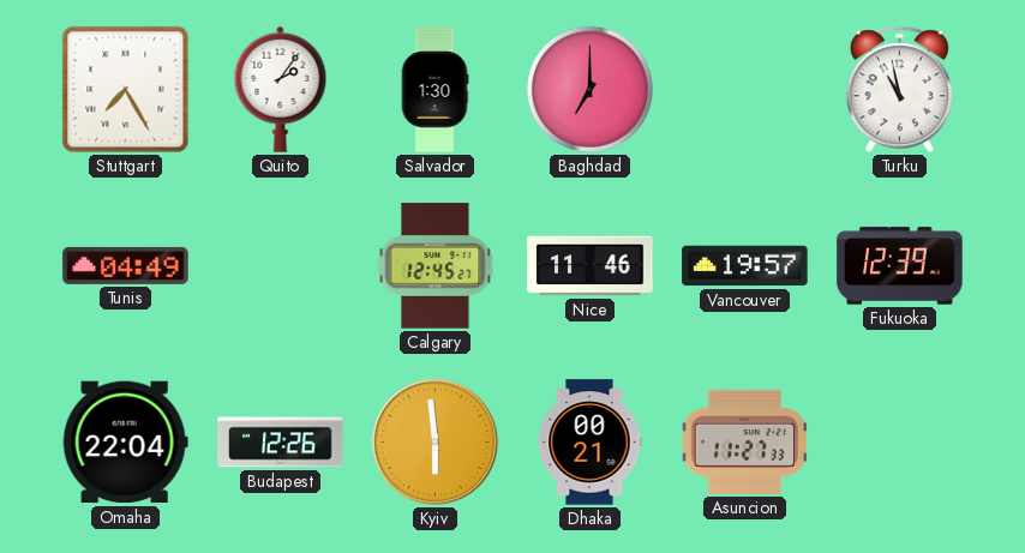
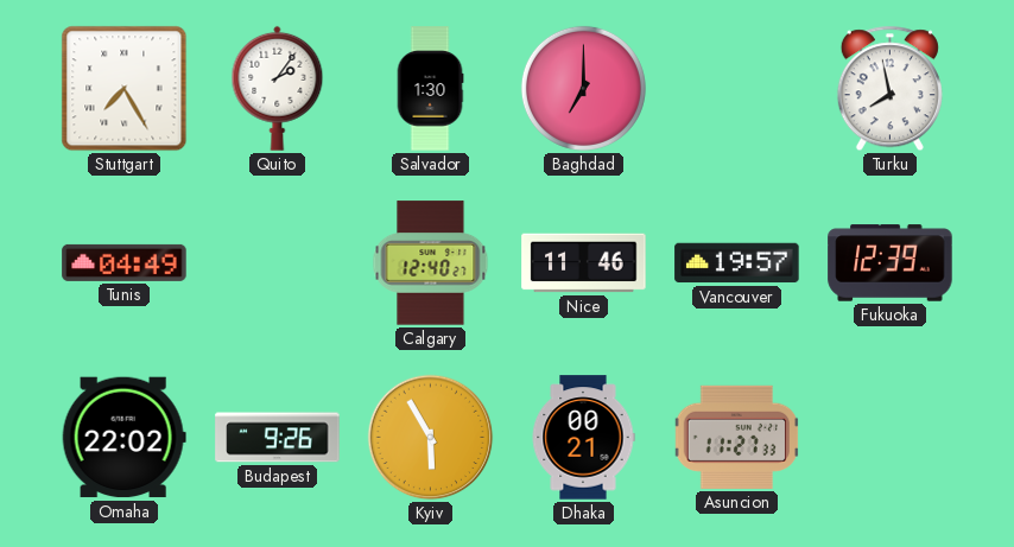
Turku: 10:58 -> 7:58
Calgary: 12:45 -> 12:40
Omaha: 22:04 -> 22:02
Budapest: 12:26 -> 9:26
Kyiv: 5:59 -> 5:55
